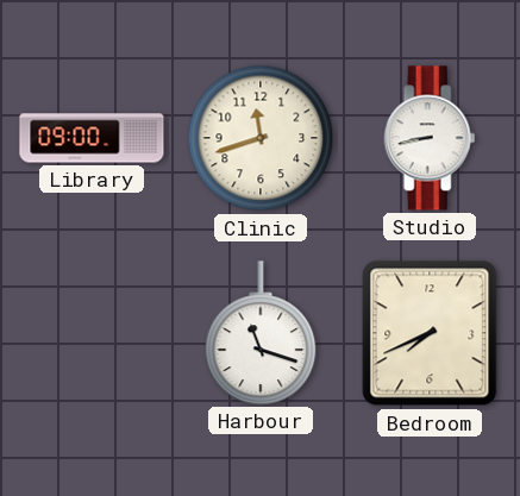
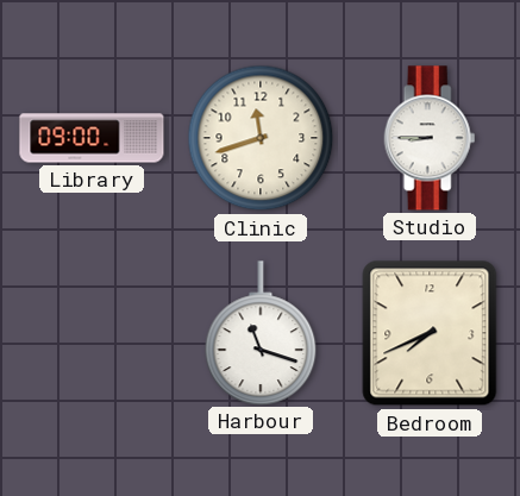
Studio: 8:43 -> 8:45
